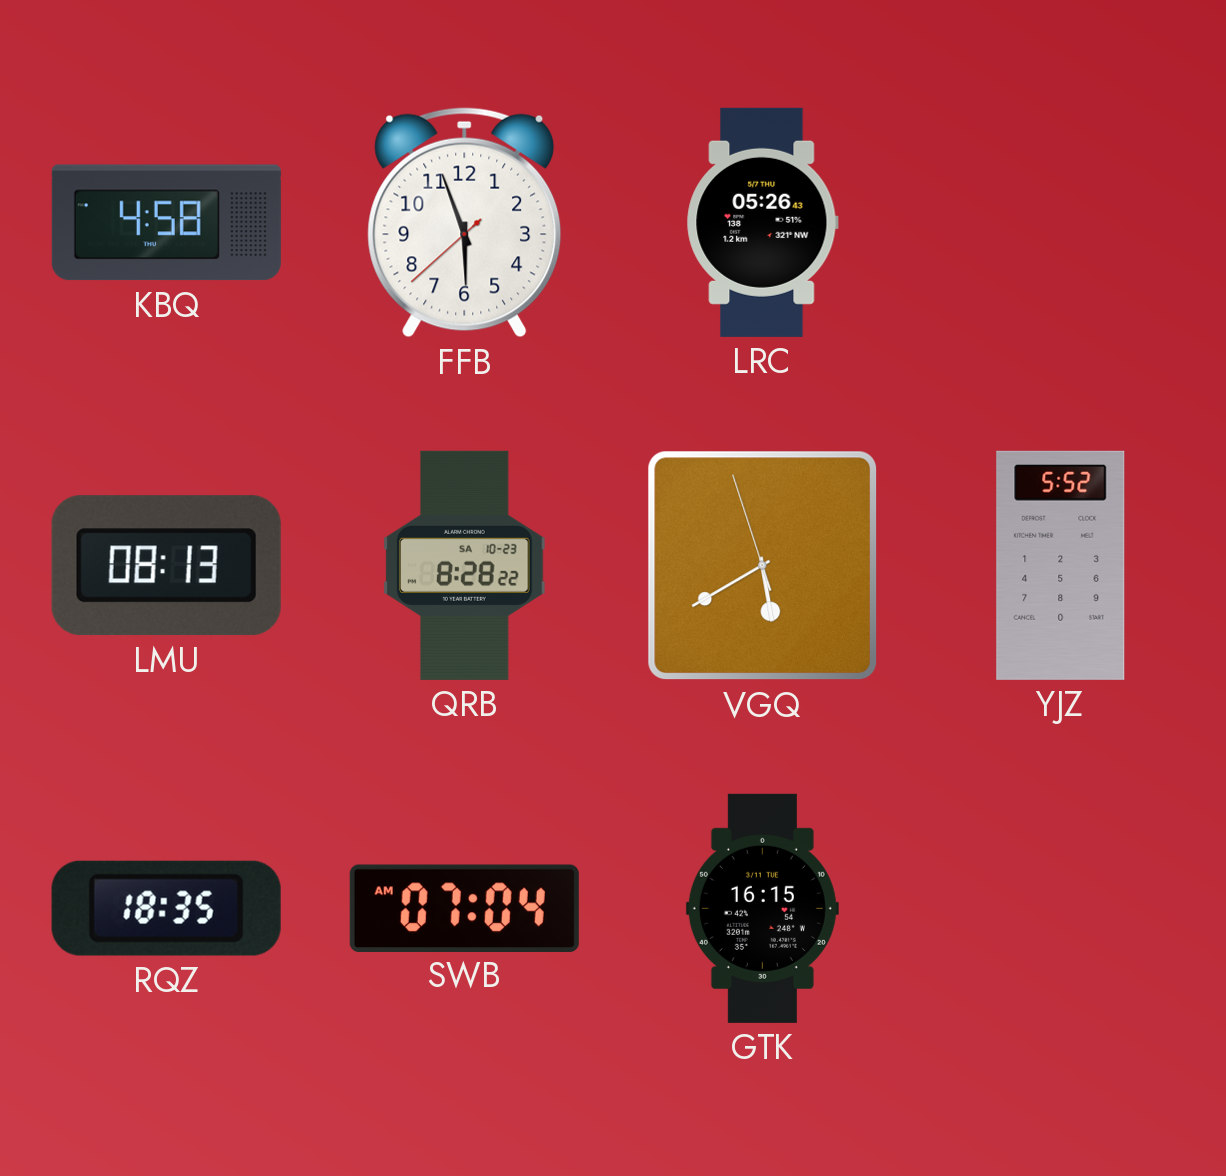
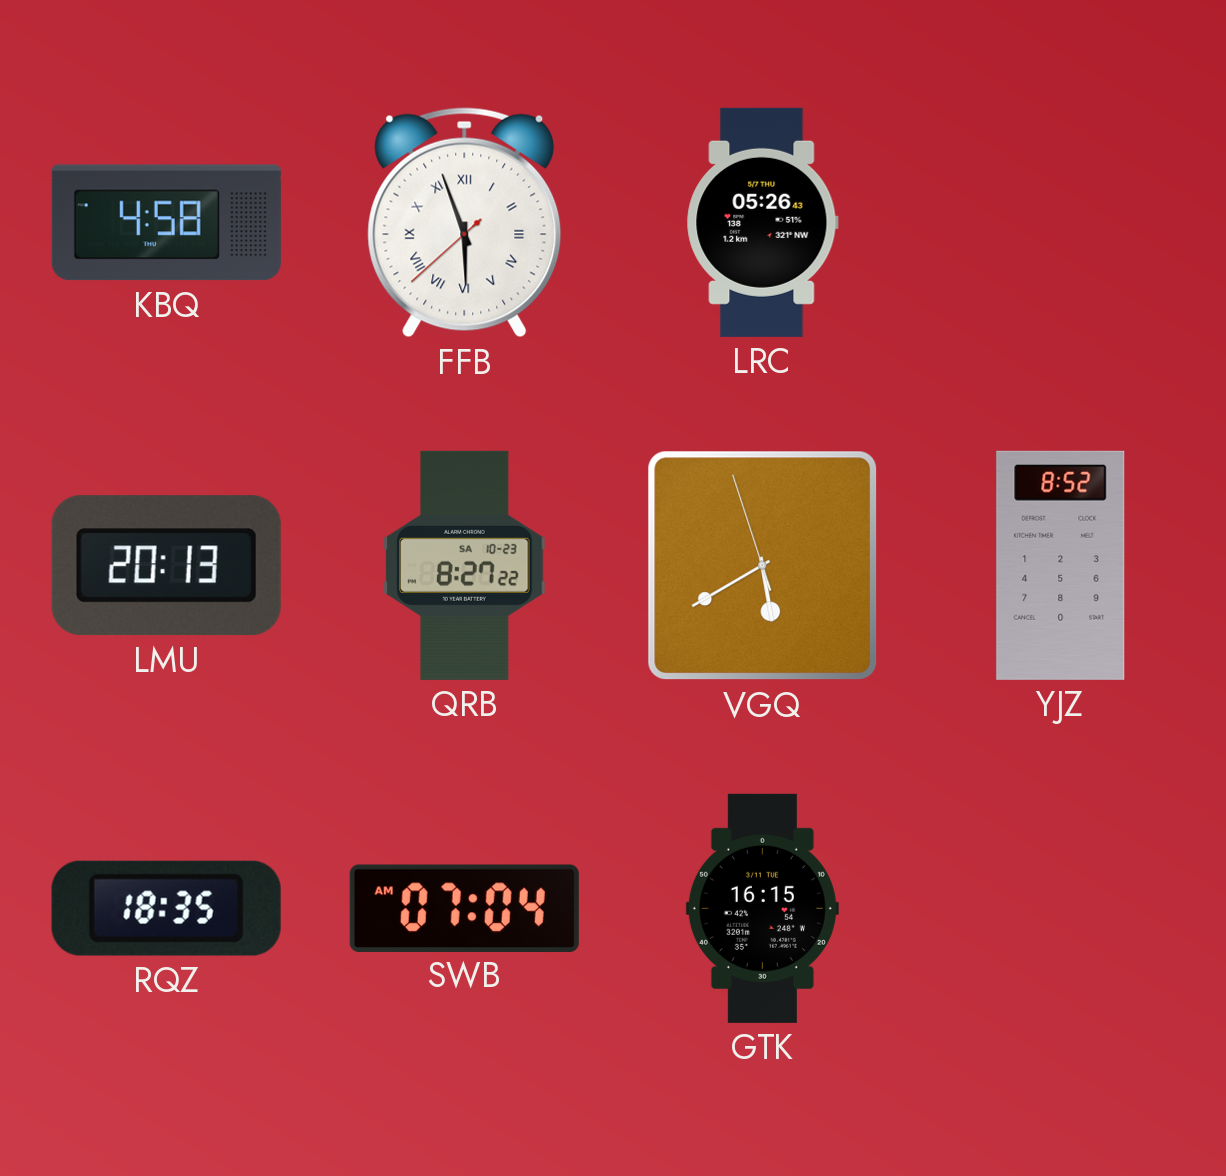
FFB numerals: Arabic -> Roman
LMU: 08:13 -> 20:13
QRB: 8:28 -> 8:27
YJZ: 5:52 -> 8:52
